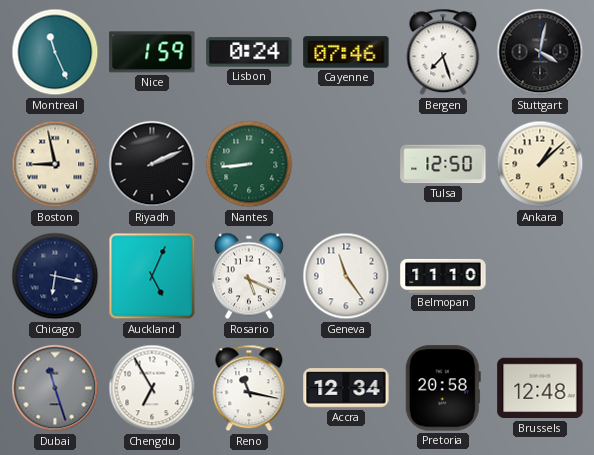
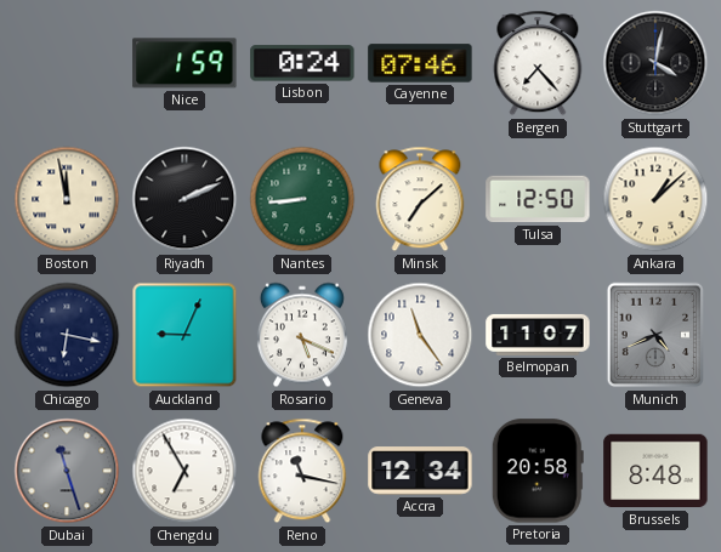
Montreal: 11:26 -> none
Bergen: 7:27 -> 7:23
Boston: 8:58 -> 11:58
Minsk: none -> 7:08
Auckland: 5:04 -> 9:04
Belmopan: 11:10 -> 11:07
Munich: none -> 4:41
Brussels: 12:48 -> 8:48
